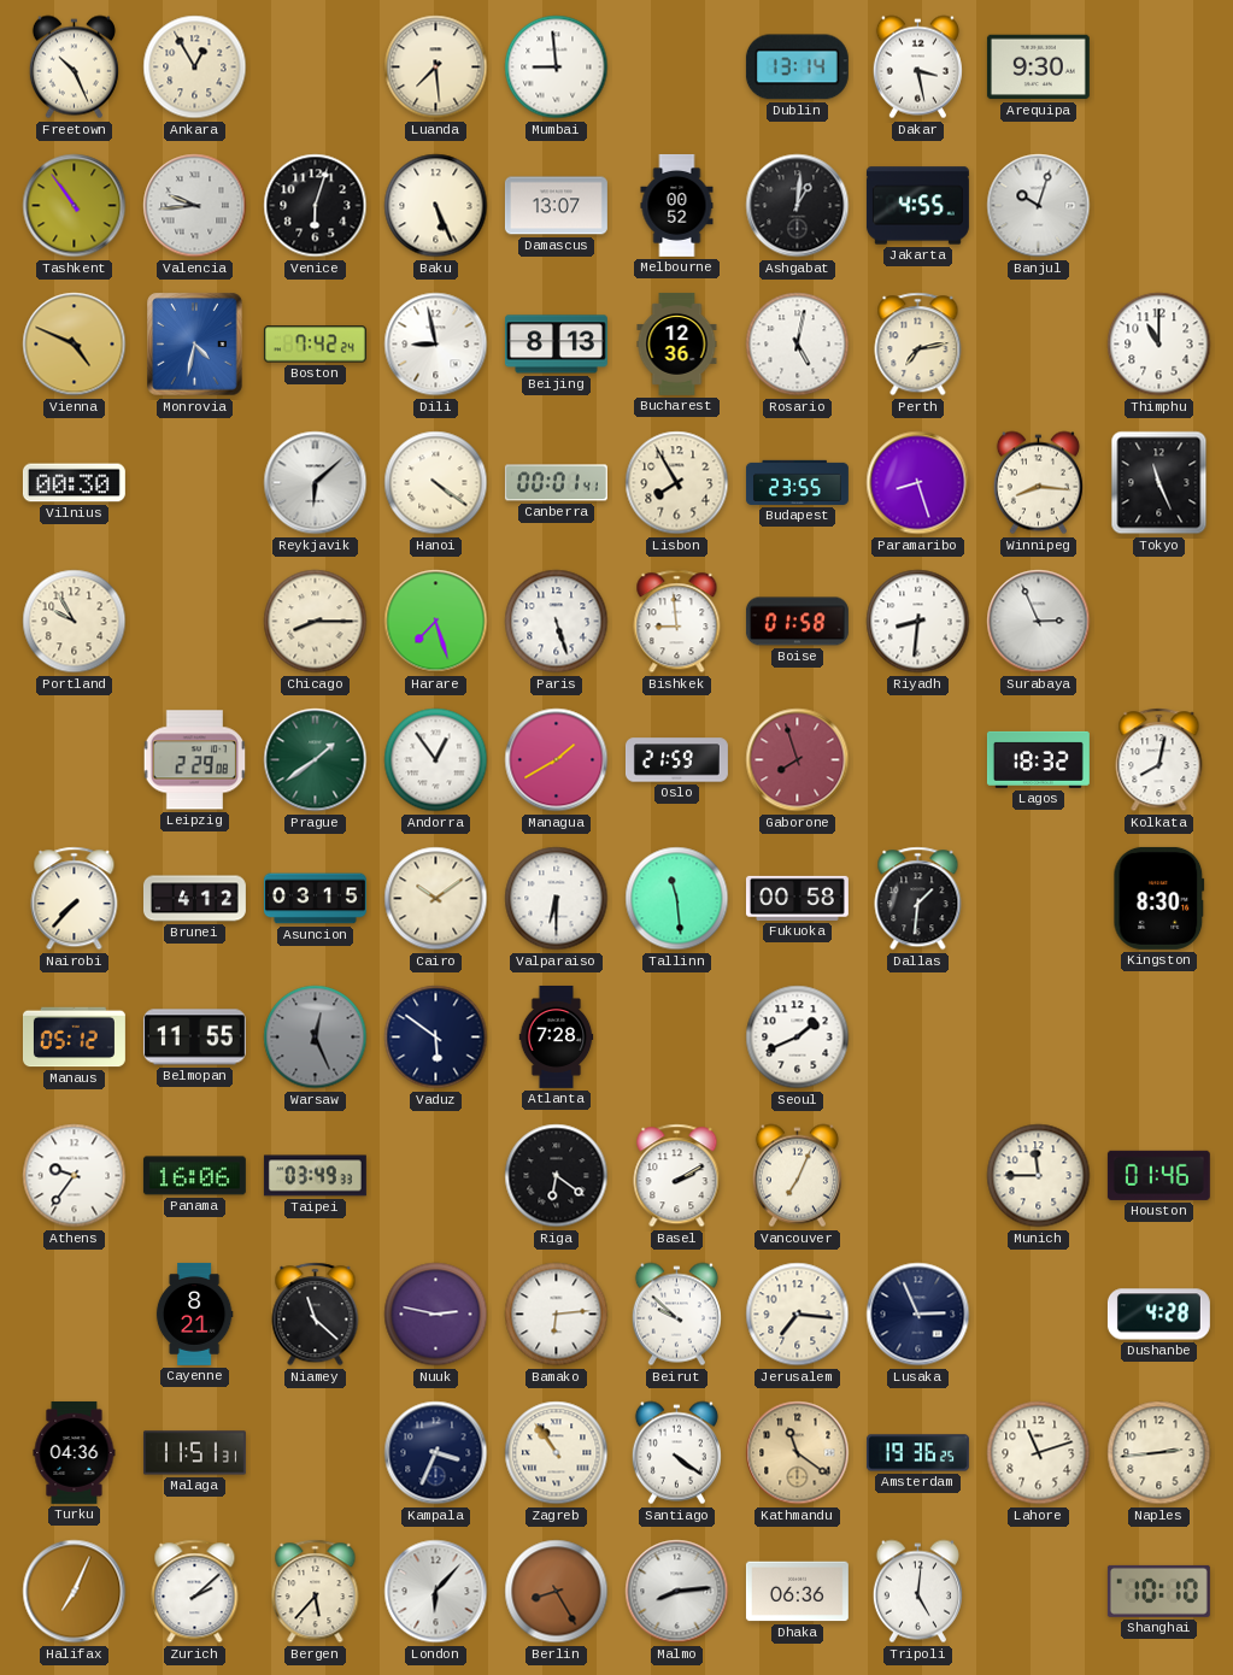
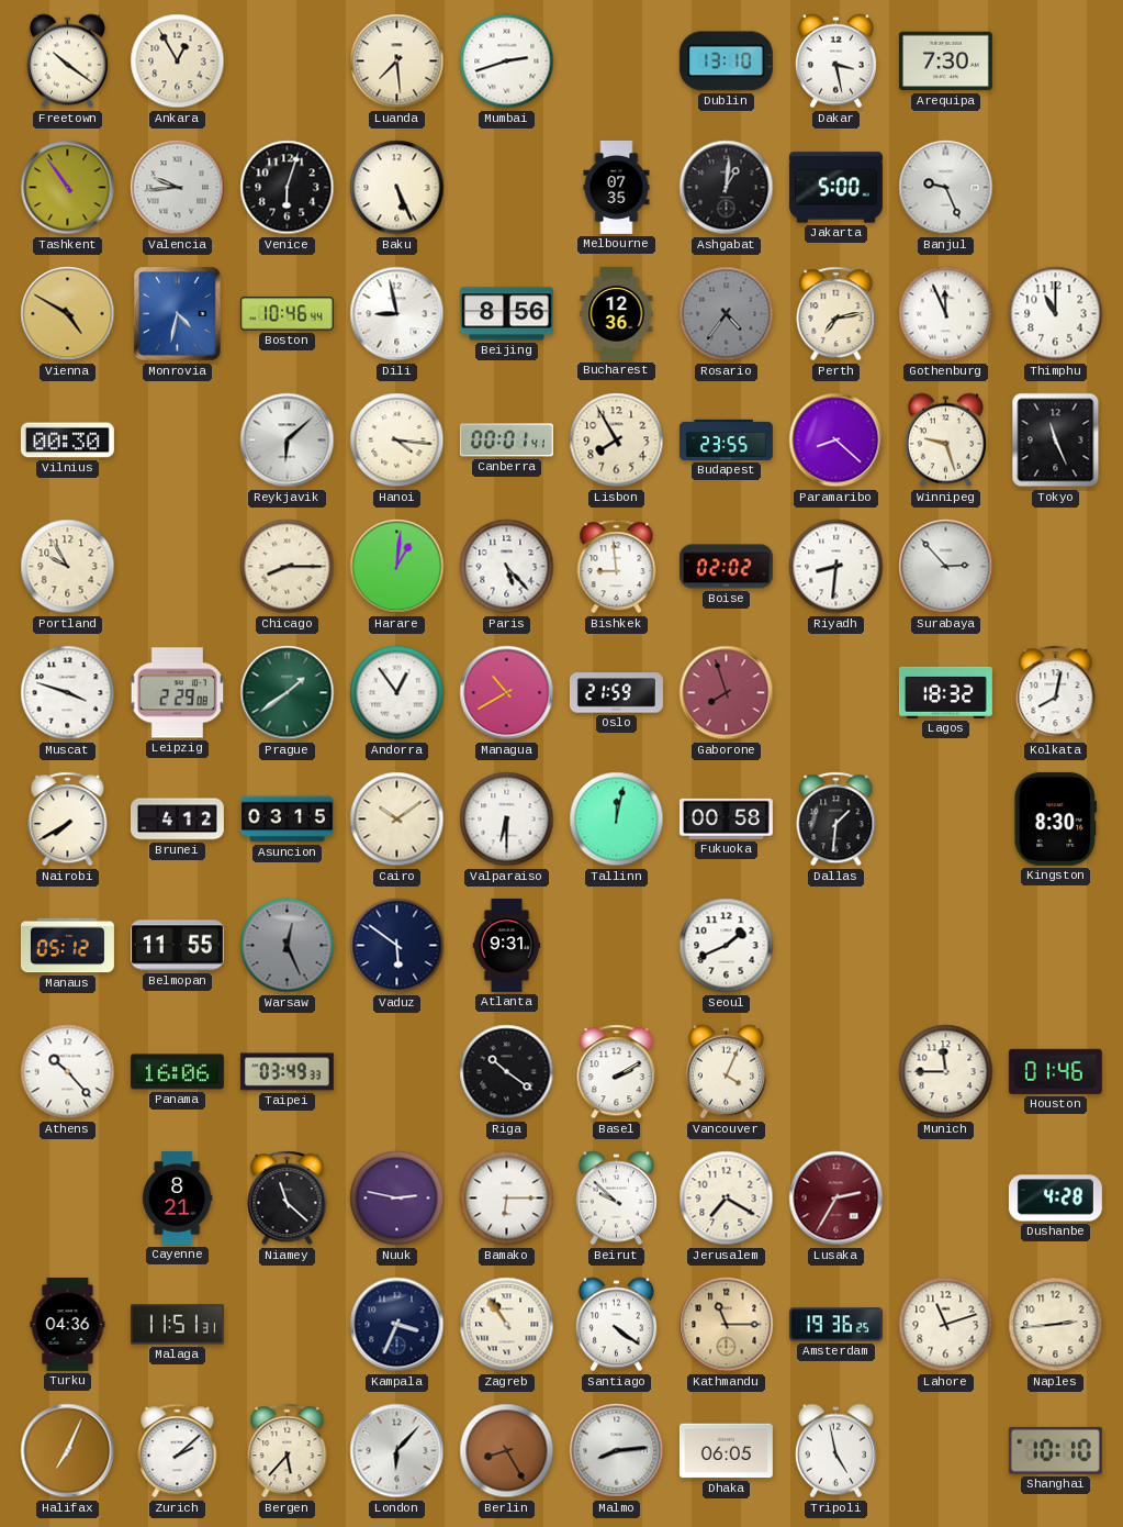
Freetown: 10:26 -> 10:21
Mumbai: 8:59 -> 2:42
Dublin: 13:14 -> 13:10
Arequipa: 9:30 -> 7:30
Damascus: 13:07 -> none
Melbourne: 00:52 -> 07:35
Jakarta: 4:55 -> 5:00
Banjul: 10:03 -> 9:26
Vienna: 4:49 -> 4:50
Boston: 7:42 -> 10:46
Beijing: 8:13 -> 8:56
Rosario: 5:02 -> 4:36
Rosario dial: white -> grey
Gothenburg: none -> 11:56
Hanoi: 4:21 -> 4:16
Paramaribo: 8:27 -> 8:22
Winnipeg: 8:16 -> 9:27
Harare: 7:27 -> 1:01
Paris: 5:27 -> 5:23
Boise: 01:58 -> 02:02
Surabaya: 2:56 -> 2:53
Muscat: none -> 3:48
Managua: 1:40 -> 10:40
Nairobi: 7:37 -> 7:40
Tallinn: 11:29 -> 12:02
Atlanta: 7:28 -> 9:31
Athens: 9:36 -> 10:23
Riga: 6:21 -> 10:21
Vancouver: 7:04 -> 4:04
Bamako: 6:14 -> 6:15
Jerusalem: 7:16 -> 7:20
Lusaka: 2:56 -> 2:35
Lusaka dial: navy -> burgundy
Kathmandu: 11:21 -> 11:15
Dhaka: 06:36 -> 06:05
Tripoli: 5:01 -> 4:58
